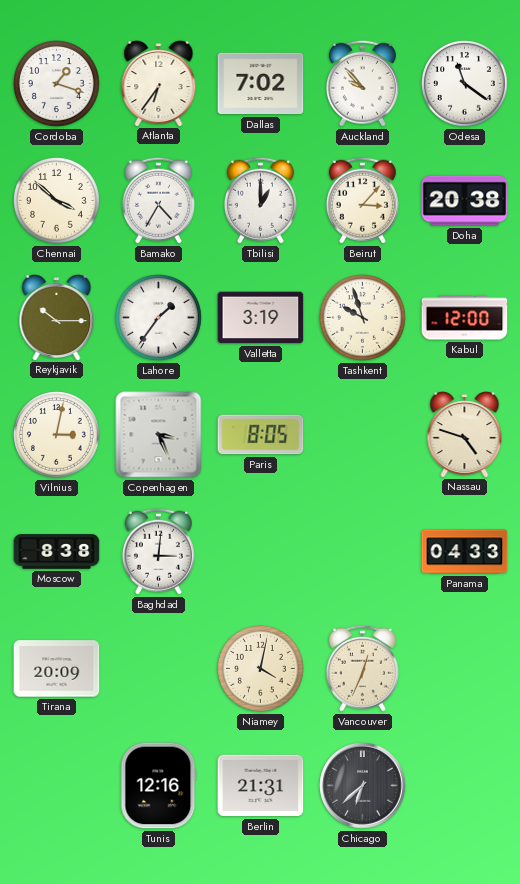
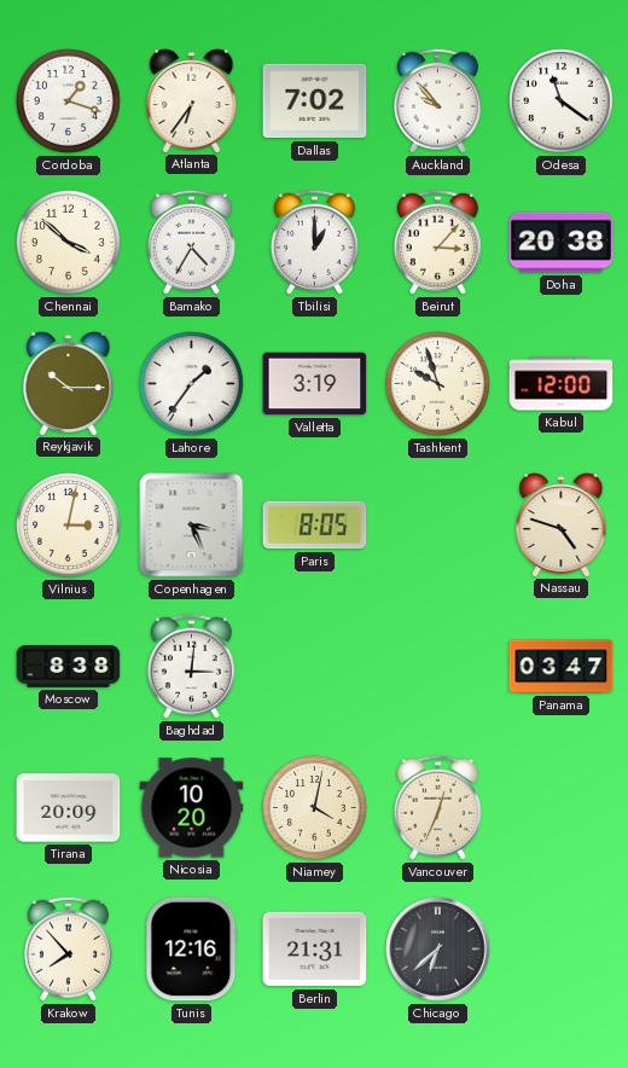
Panama: 04:33 -> 03:47
Nicosia: none -> 10:20
Krakow: none -> 7:53
